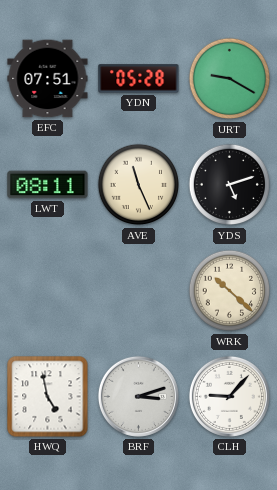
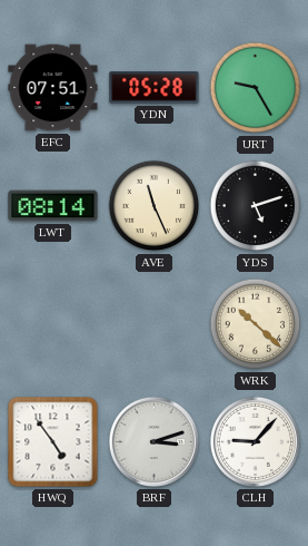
URT: 9:20 -> 9:25
LWT: 08:11 -> 08:14
HWQ: 4:58 -> 4:54
